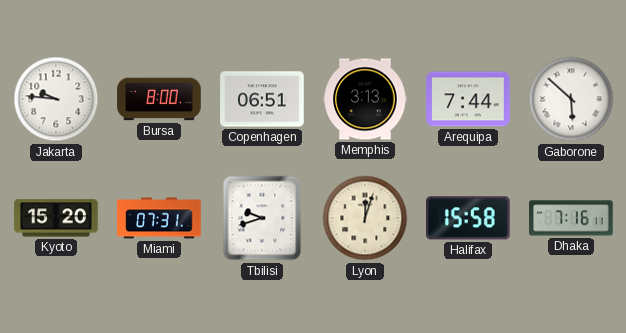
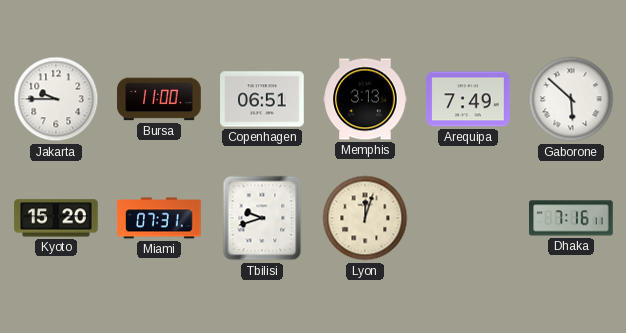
Jakarta: 9:46 -> 9:45
Bursa: 8:00 -> 11:00
Arequipa: 7:44 -> 7:49
Halifax: 15:58 -> none
